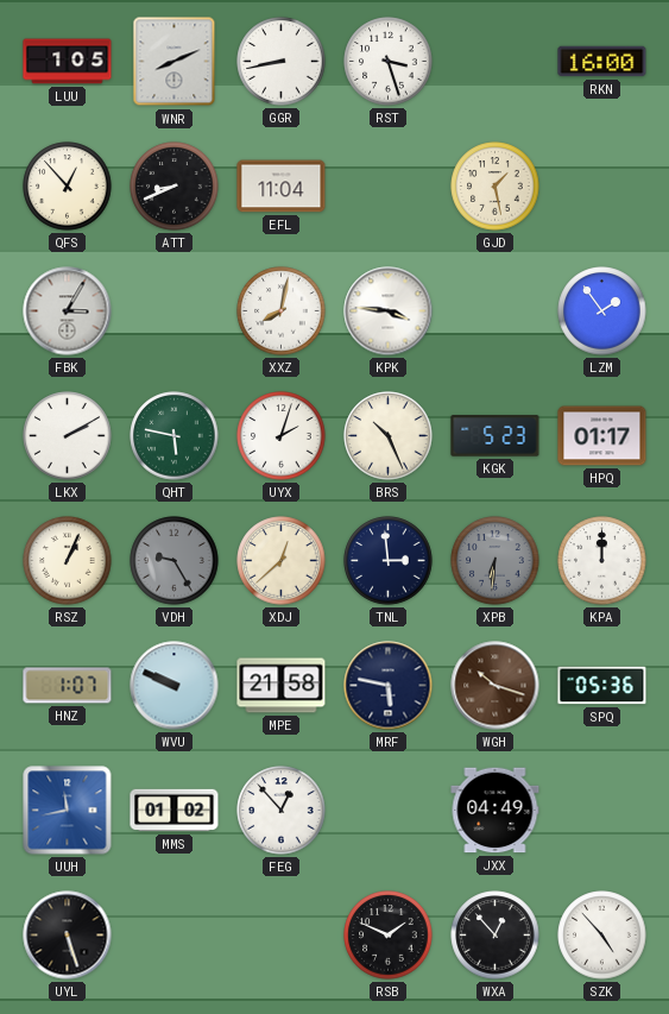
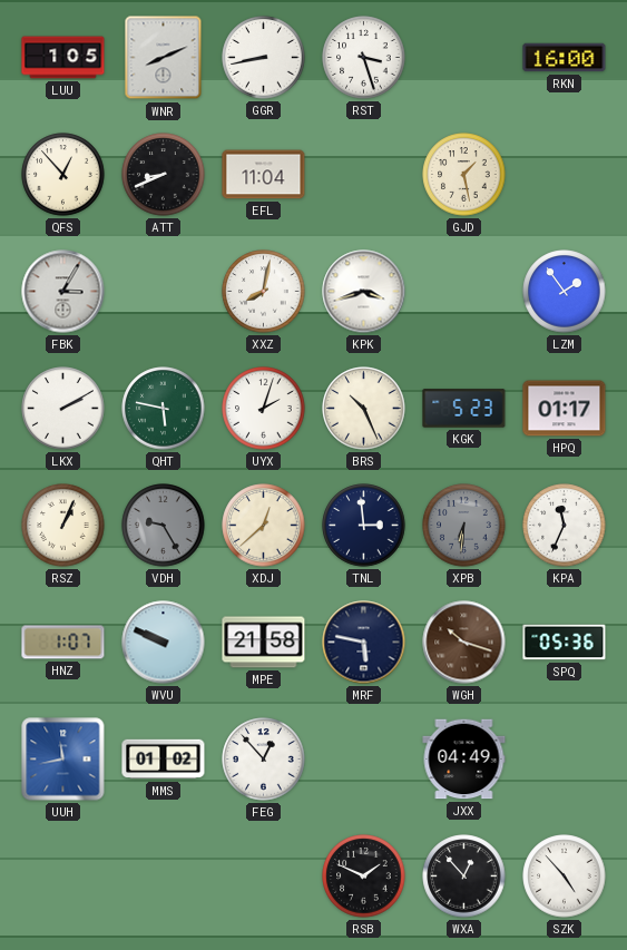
KPK: 3:46 -> 3:42
KPA: 12:00 -> 11:34
UYL: 5:27 -> none
